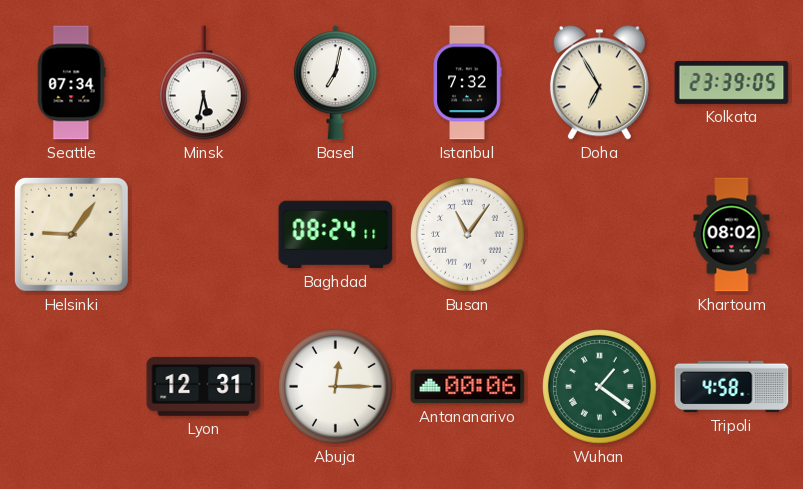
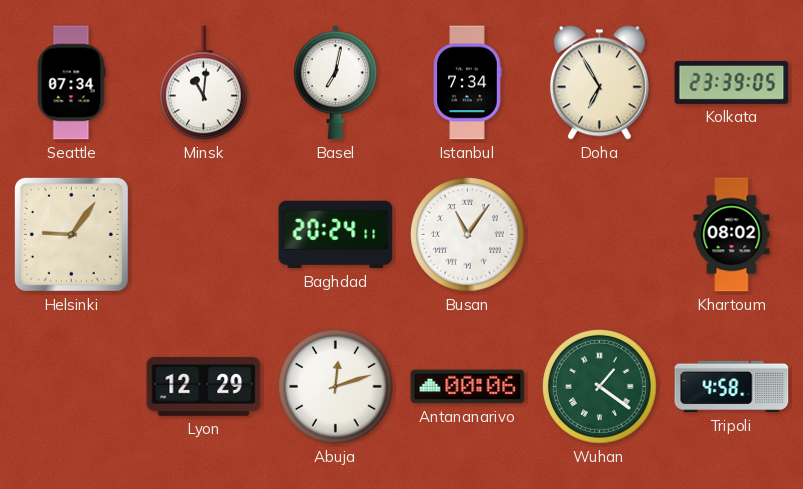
Minsk: 5:32 -> 11:01
Istanbul: 7:32 -> 7:34
Baghdad: 08:24 -> 20:24
Lyon: 12:31 -> 12:29
Abuja: 12:15 -> 12:12
